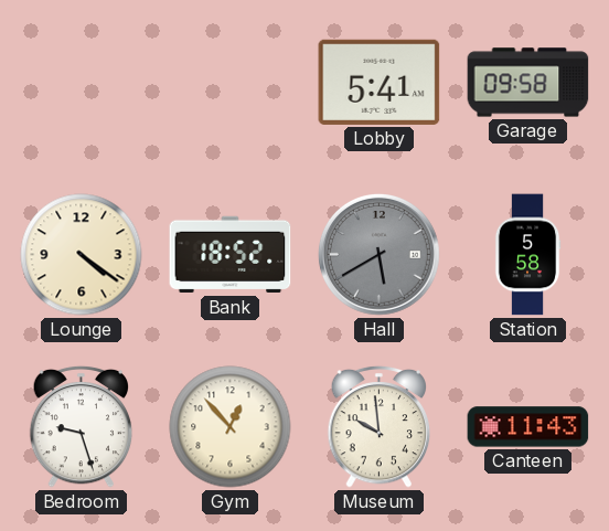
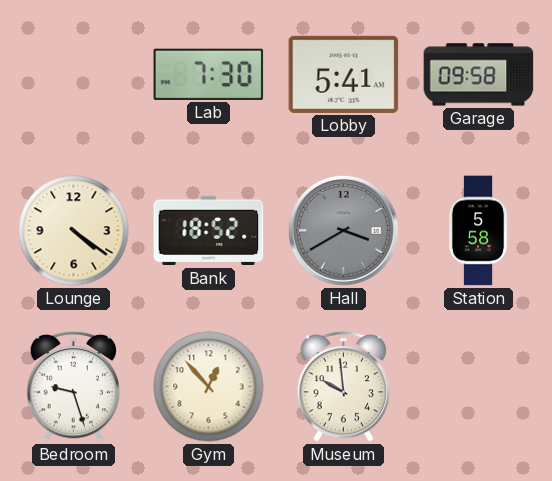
Lab: none -> 7:30
Hall: 5:40 -> 3:40
Canteen: 11:43 -> none
